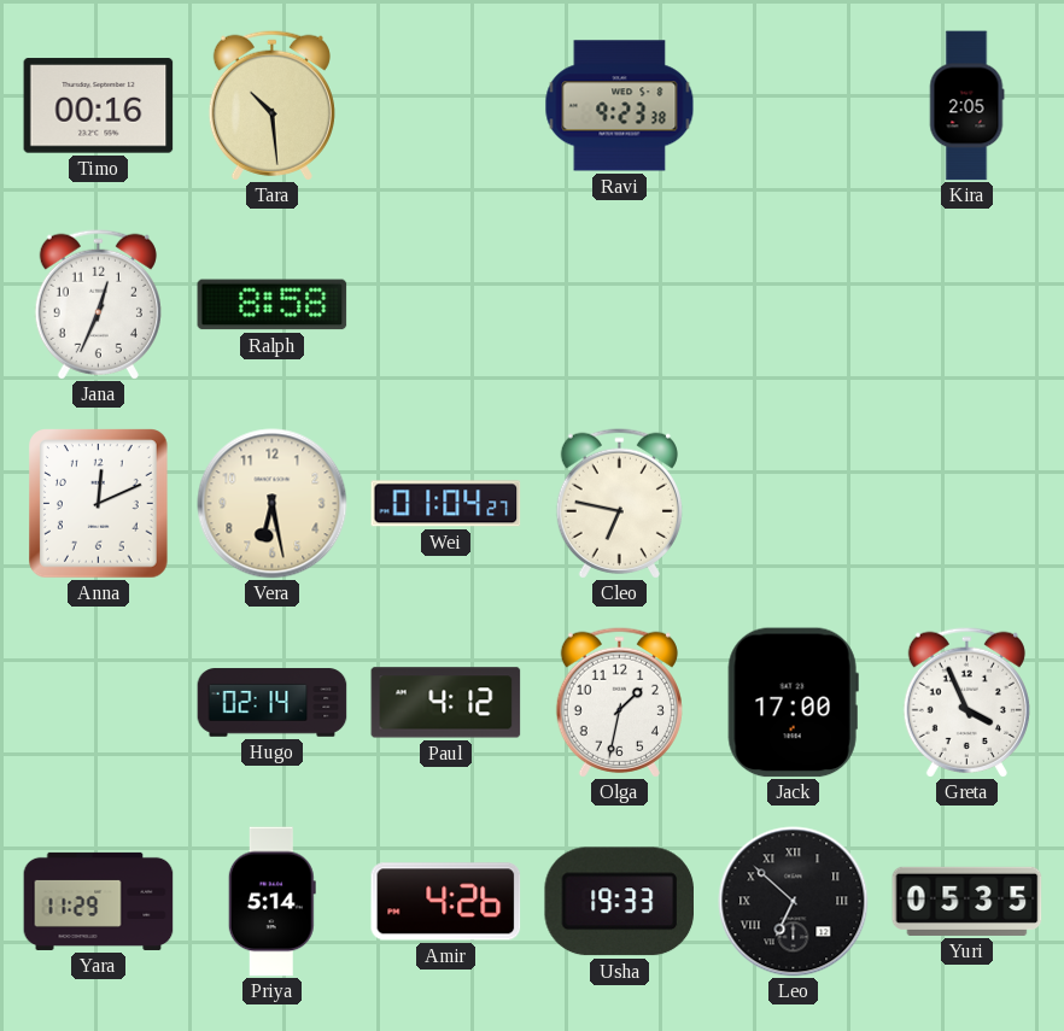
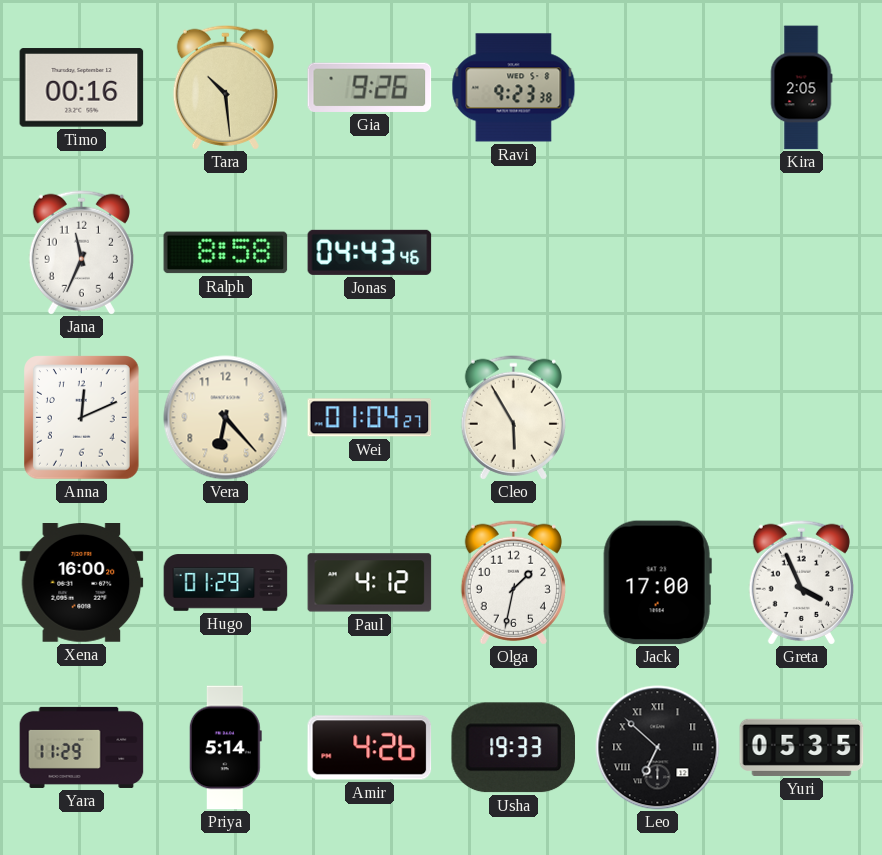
Gia: none -> 9:26
Jana: 12:34 -> 11:34
Jonas: none -> 04:43
Vera: 6:28 -> 6:23
Cleo: 6:47 -> 5:55
Xena: none -> 16:00
Hugo: 02:14 -> 01:29
